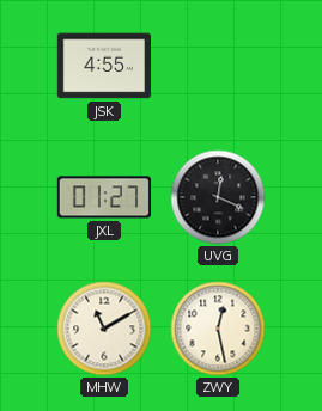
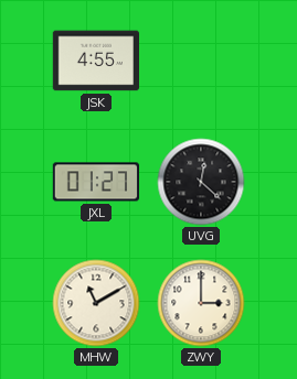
UVG: 12:19 -> 12:22
ZWY: 12:28 -> 3:00
